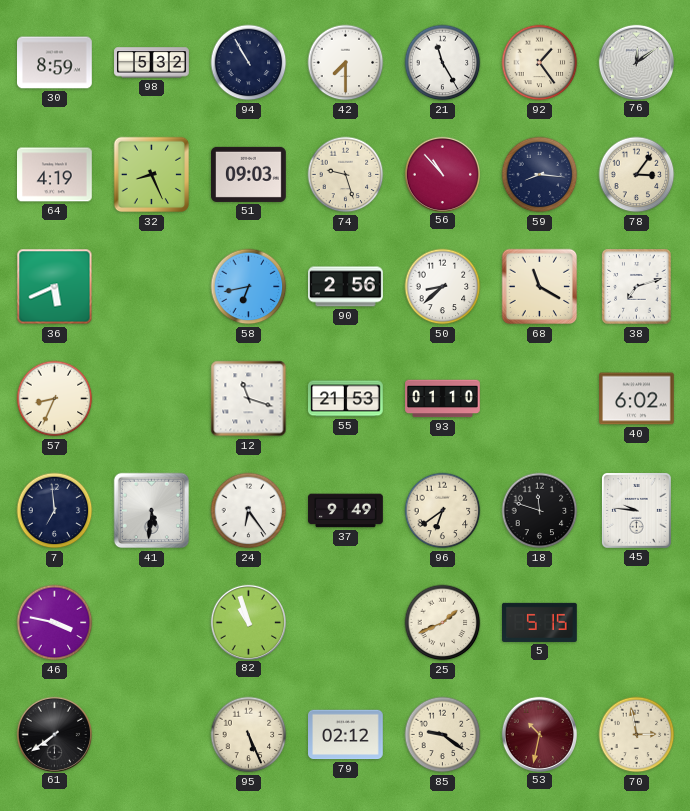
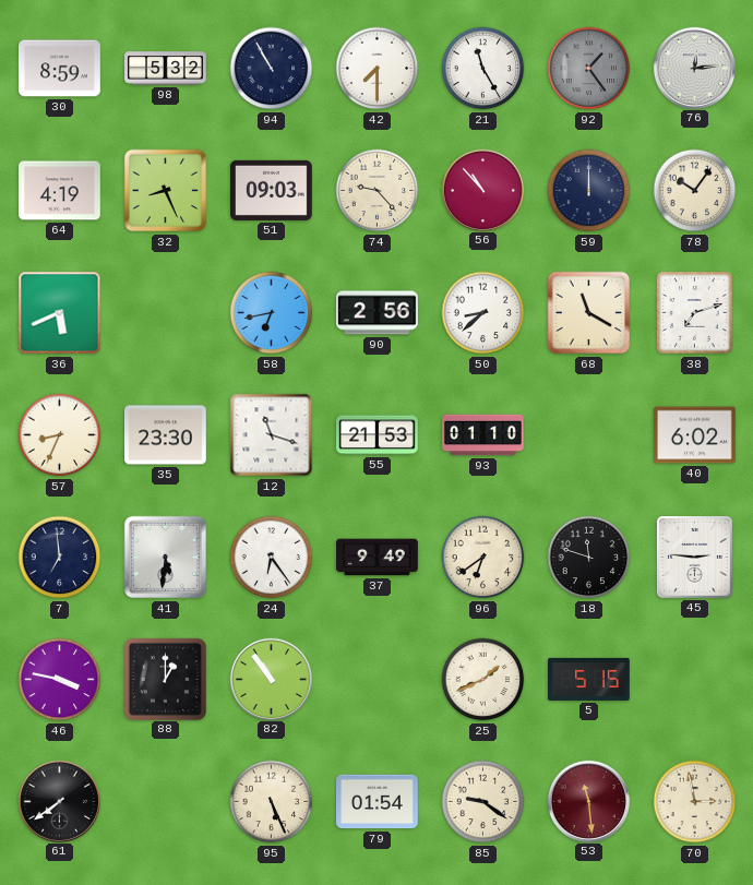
92 dial: cream -> grey
76: 12:09 -> 12:14
74: 9:27 -> 9:23
59: 8:16 -> 12:00
78: 3:06 -> 10:06
35: none -> 23:30
45: 9:46 -> 2:46
88: none -> 1:00
82: 10:57 -> 10:54
79: 02:12 -> 01:54
53: 10:32 -> 11:29
